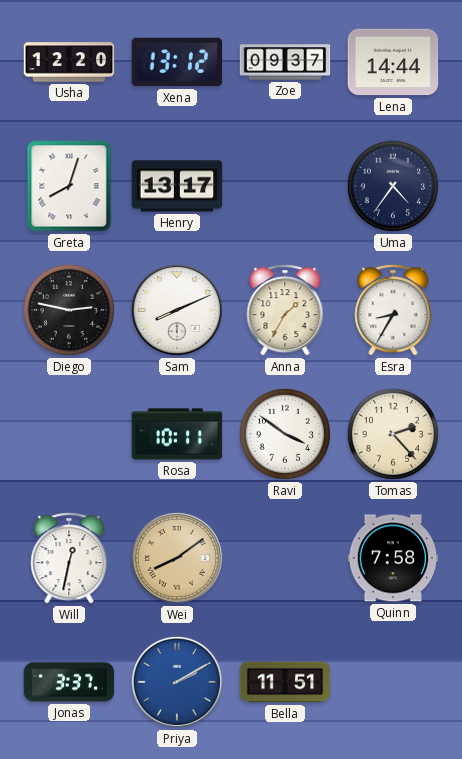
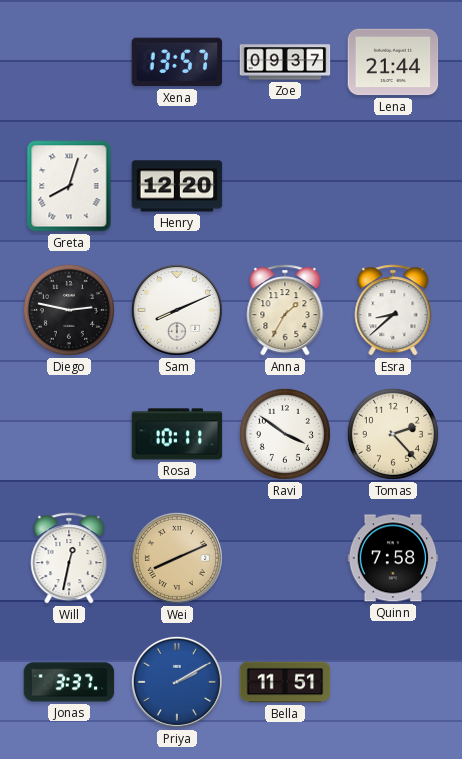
Usha: 12:20 -> none
Xena: 13:12 -> 13:57
Lena: 14:44 -> 21:44
Henry: 13:17 -> 12:20
Uma: 4:36 -> none
Esra: 8:35 -> 8:38
Wei: 8:09 -> 8:11
